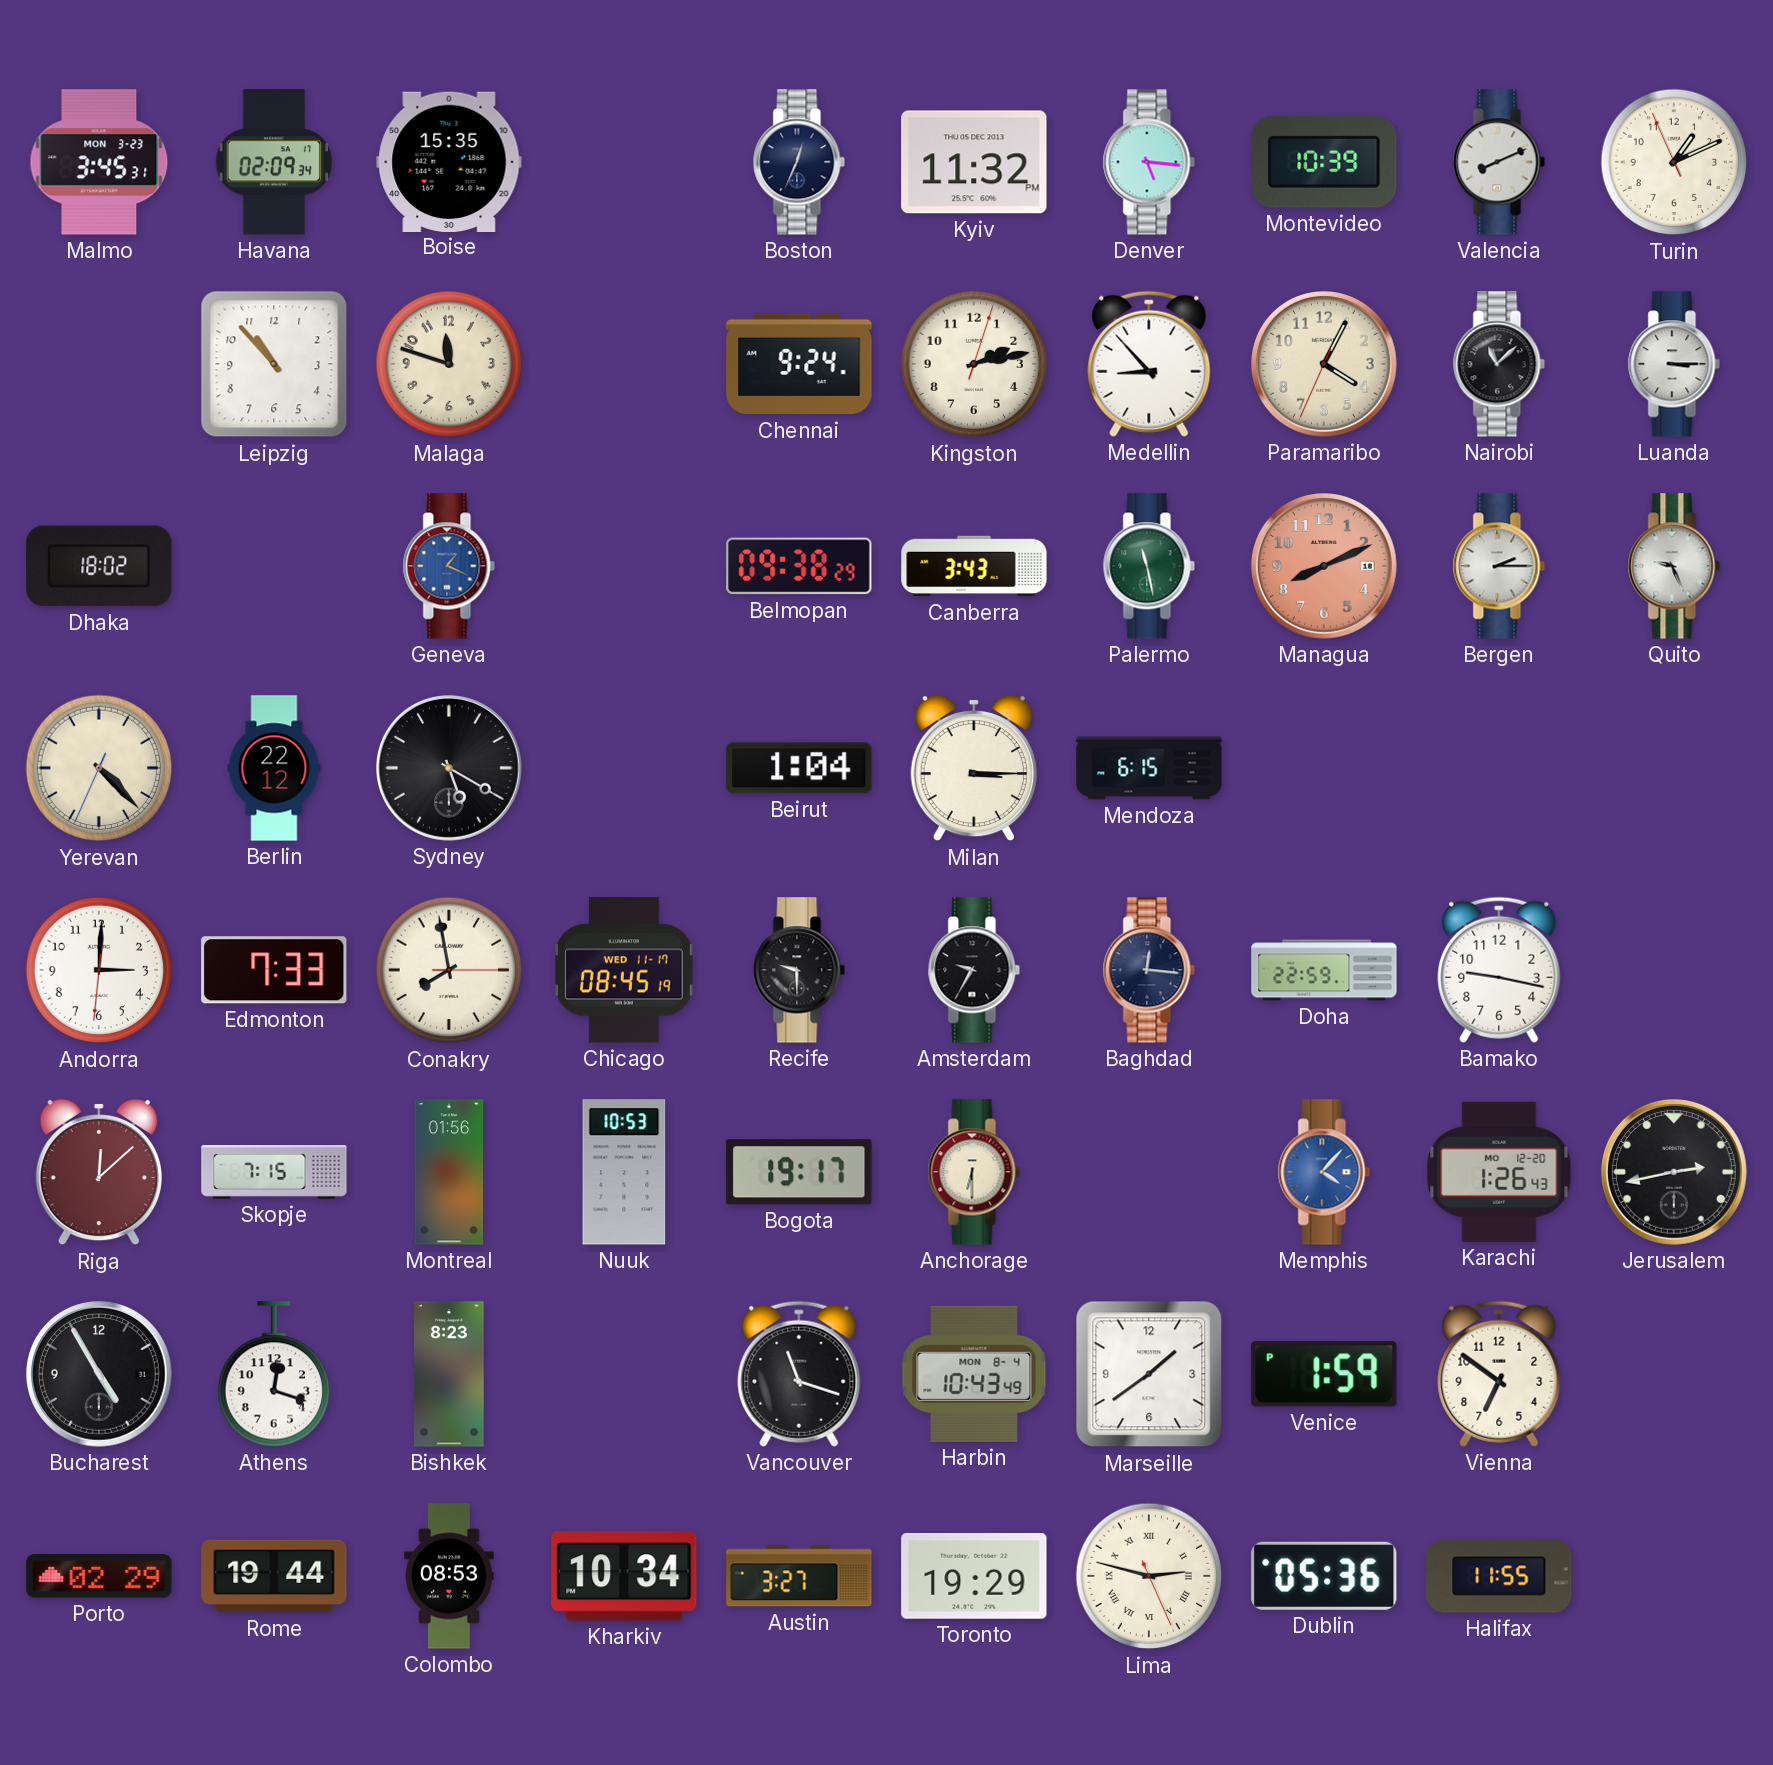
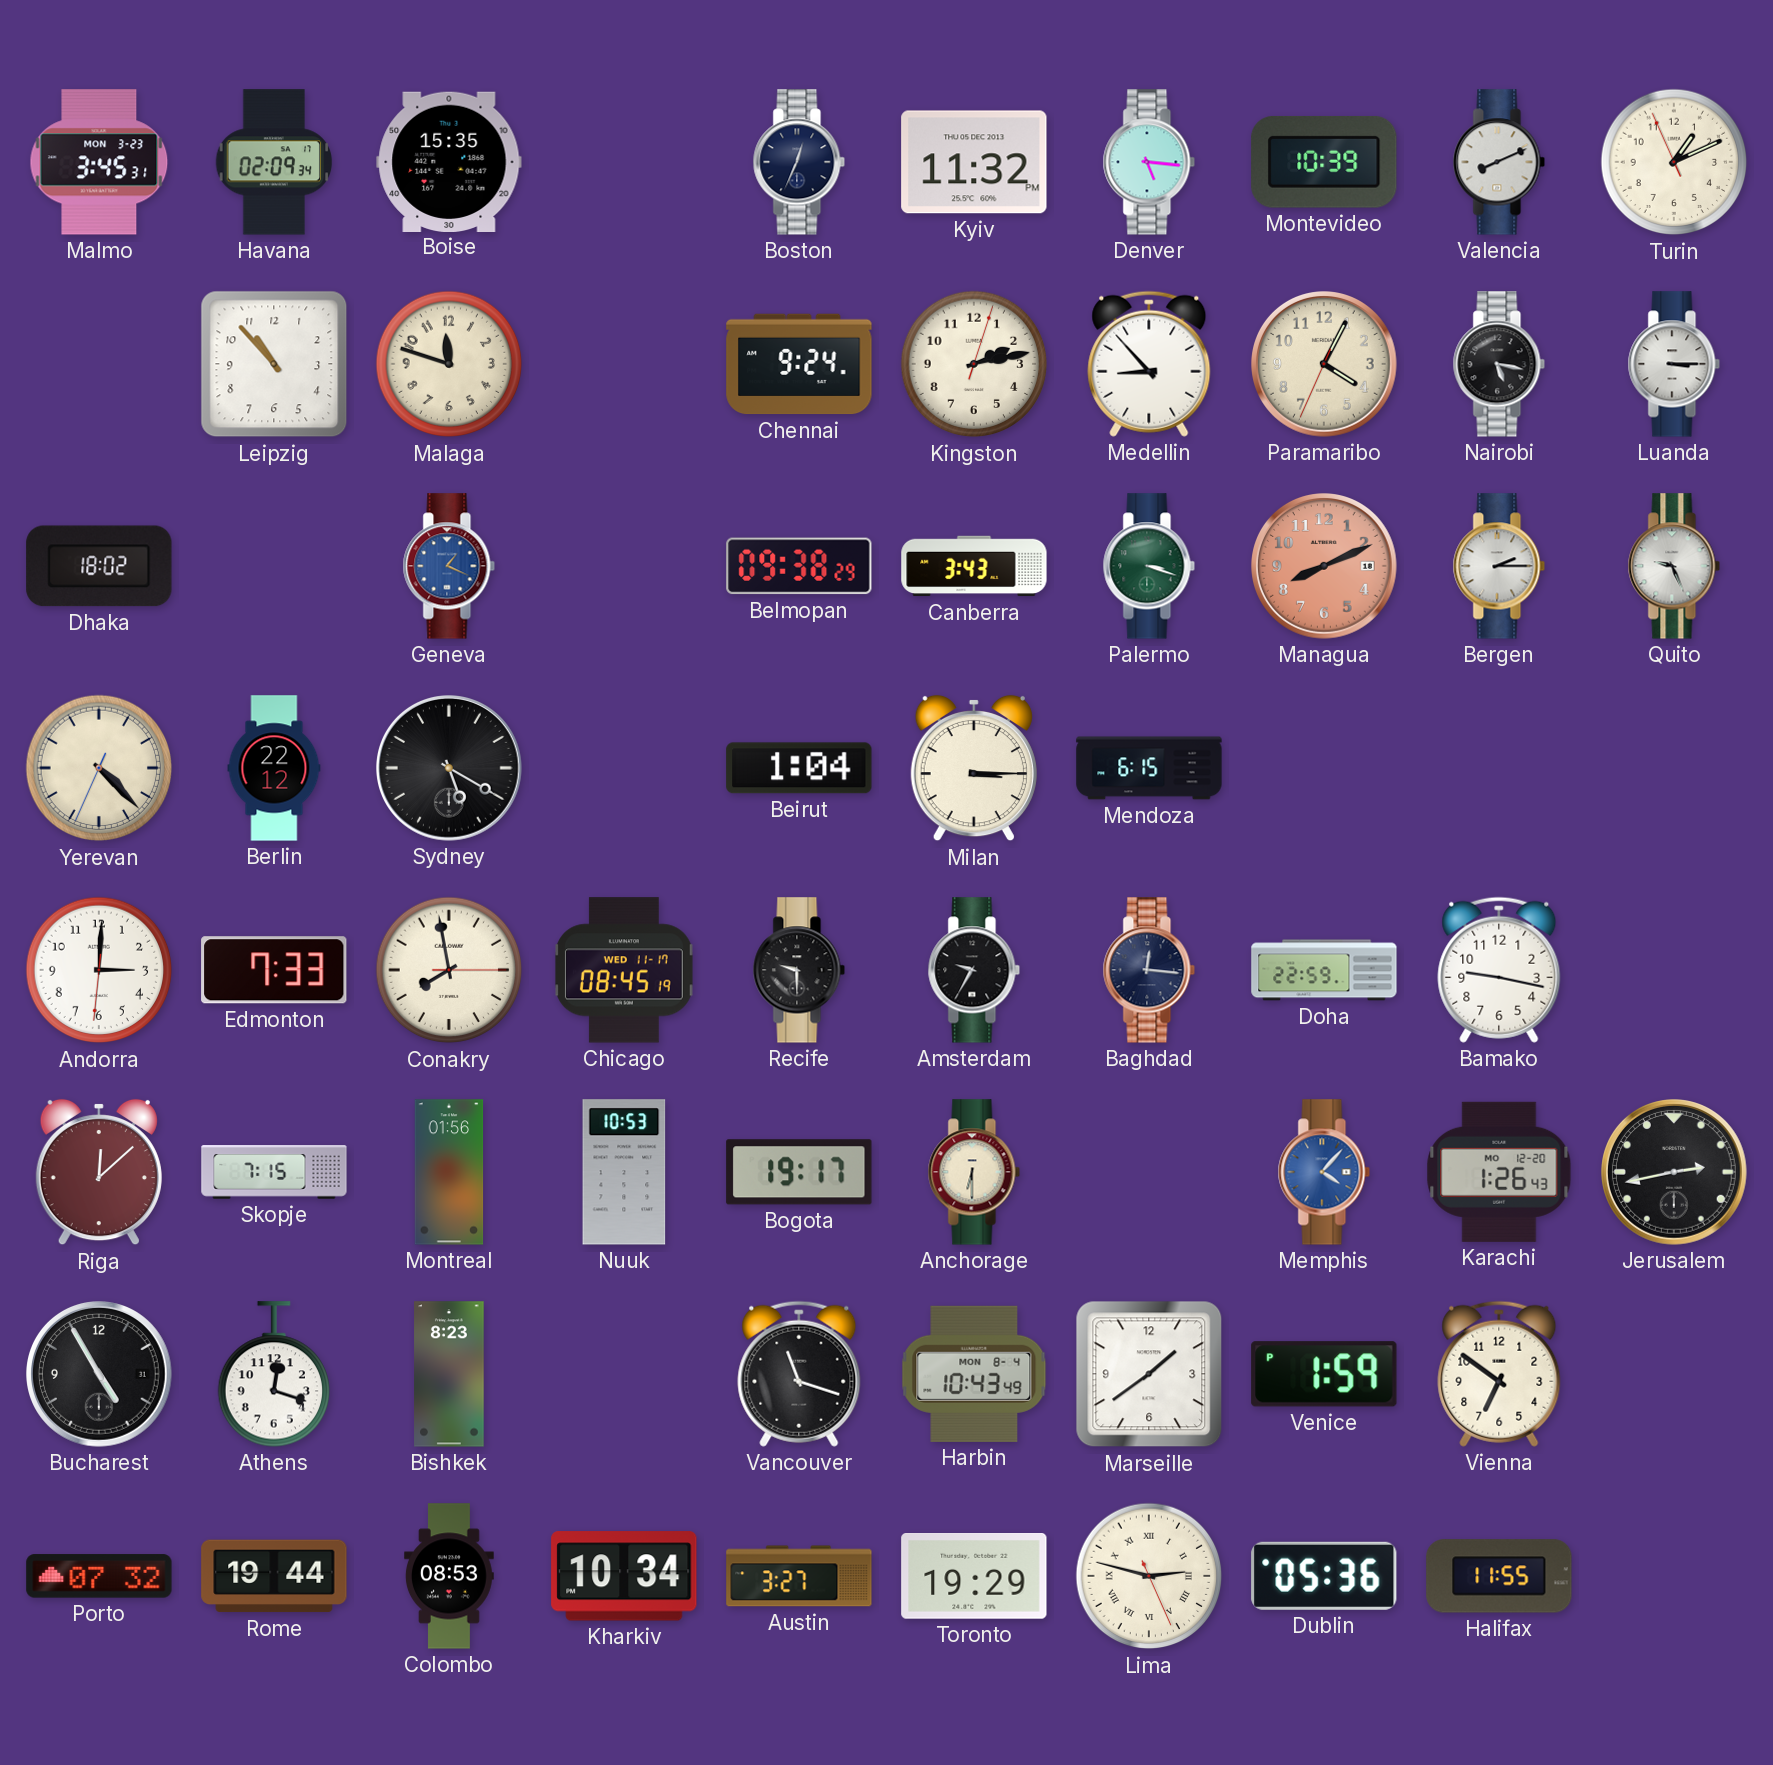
Nairobi: 11:08 -> 5:17
Palermo: 11:28 -> 3:18
Porto: 02:29 -> 07:32
